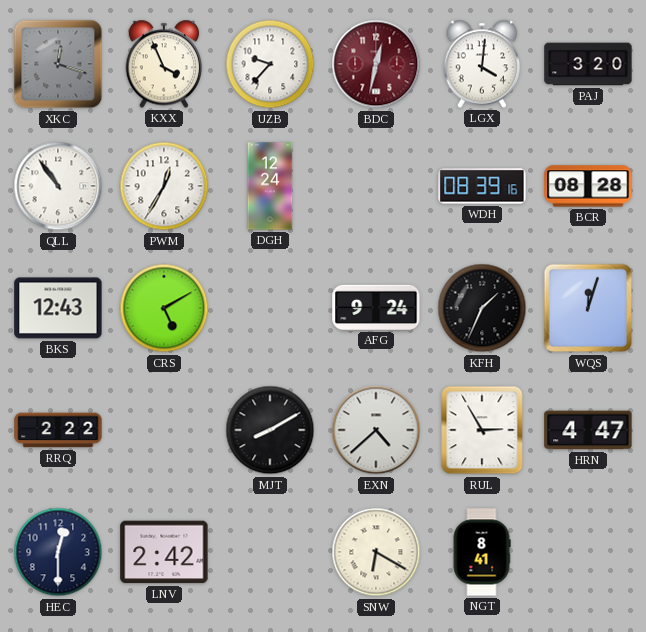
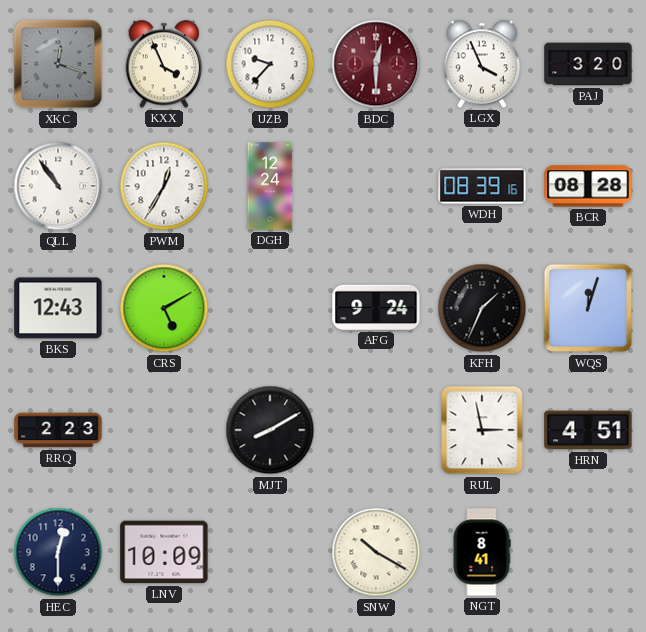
BDC: 12:32 -> 12:30
LGX: 4:01 -> 3:56
RRQ: 2:22 -> 2:23
EXN: 4:38 -> none
RUL: 2:55 -> 2:58
HRN: 4:47 -> 4:51
LNV: 2:42 -> 10:09
SNW: 6:20 -> 10:20
